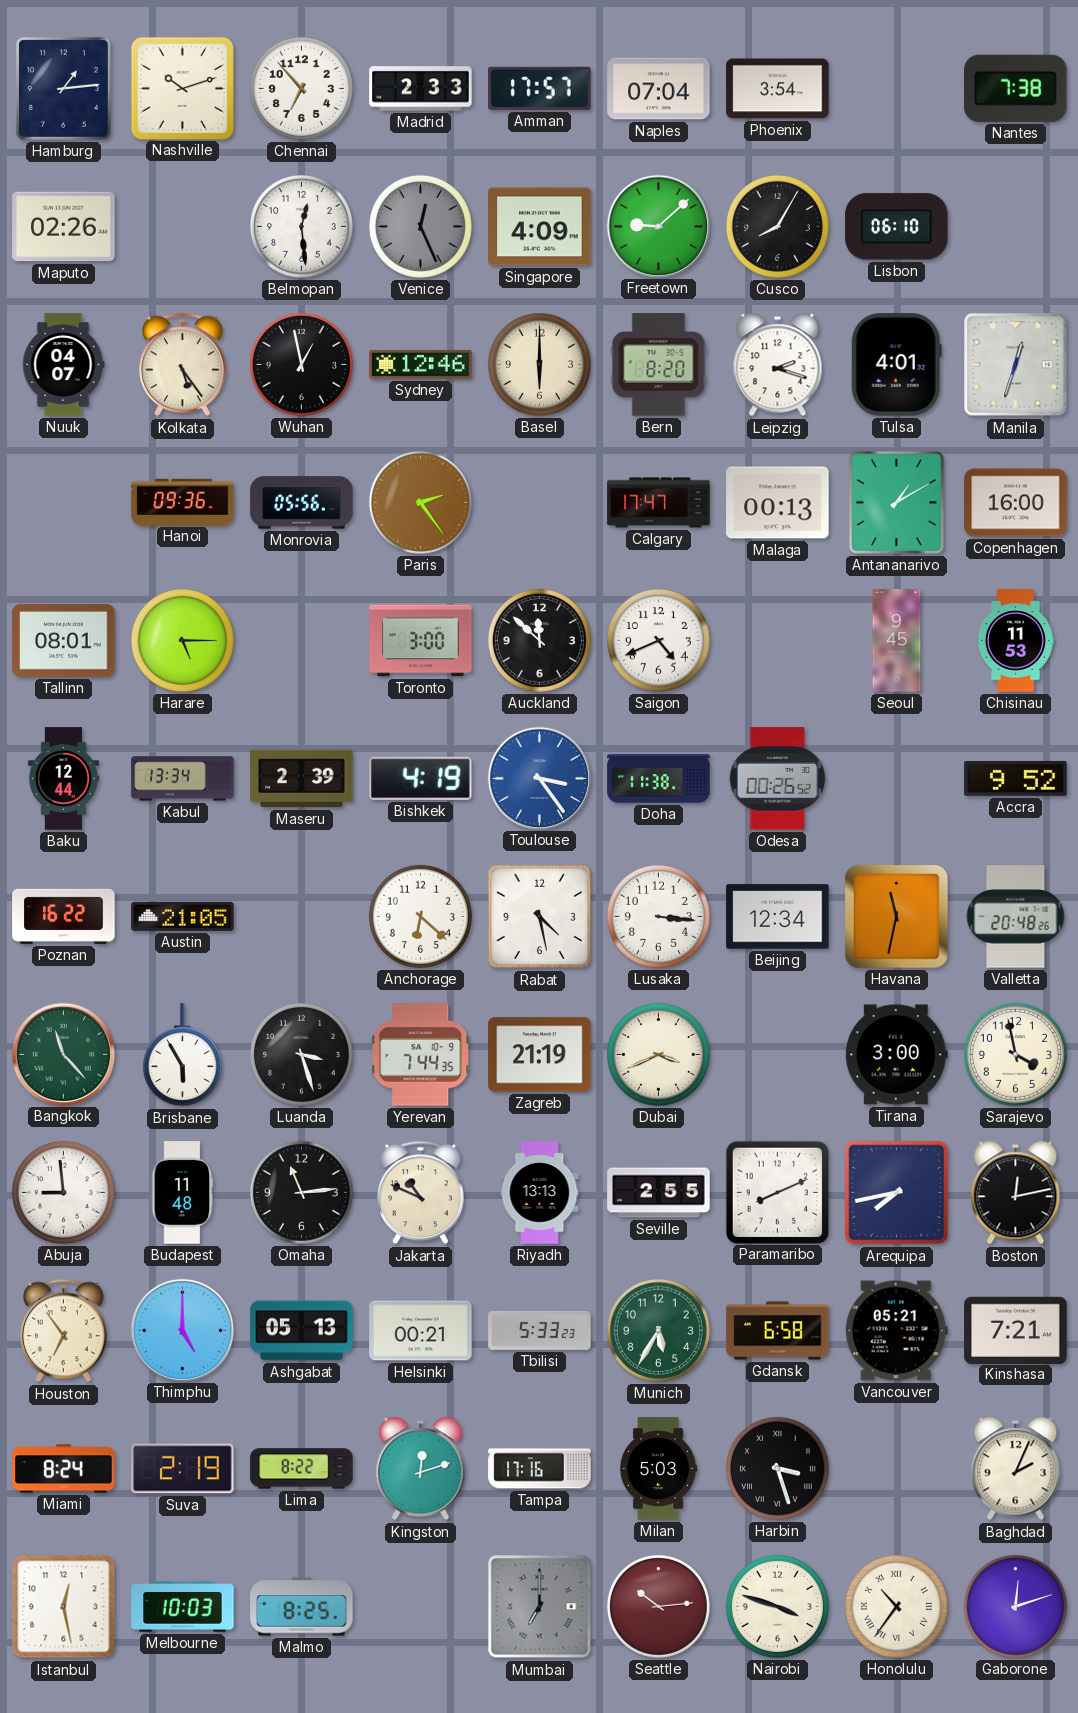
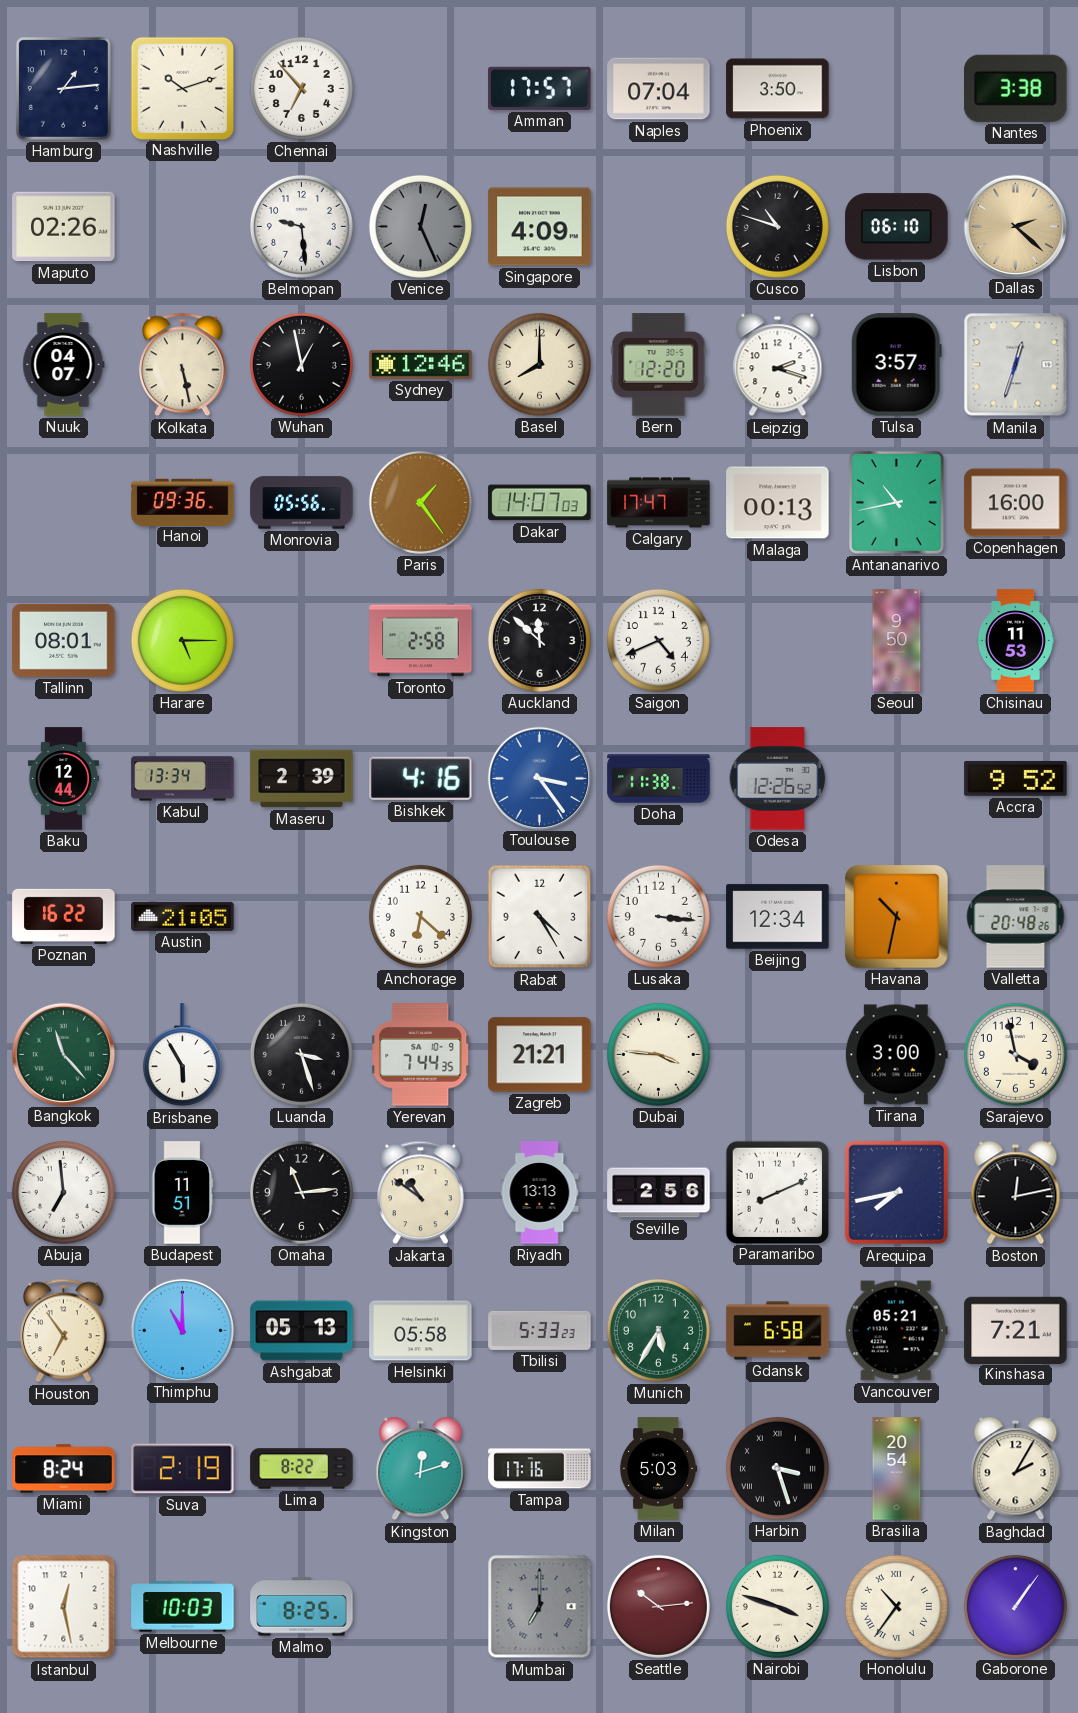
Madrid: 2:33 -> none
Phoenix: 3:54 -> 3:50
Nantes: 7:38 -> 3:38
Belmopan: 12:29 -> 9:29
Freetown: 9:08 -> none
Cusco: 8:05 -> 10:48
Dallas: none -> 2:22
Kolkata: 5:24 -> 5:28
Basel: 6:00 -> 8:00
Bern: 8:20 -> 12:20
Tulsa: 4:01 -> 3:57
Paris: 2:24 -> 1:24
Dakar: none -> 14:07
Antananarivo: 1:10 -> 10:43
Toronto: 3:00 -> 2:58
Seoul: 9:45 -> 9:50
Bishkek: 4:19 -> 4:16
Odesa: 00:26 -> 12:26
Rabat: 4:28 -> 4:25
Havana: 11:32 -> 10:32
Zagreb: 21:19 -> 21:21
Dubai: 3:41 -> 3:46
Abuja: 8:59 -> 6:59
Budapest: 11:48 -> 11:51
Jakarta: 10:49 -> 10:51
Seville: 2:55 -> 2:56
Thimphu: 5:00 -> 11:00
Helsinki: 00:21 -> 05:58
Brasilia: none -> 20:54
Baghdad: 2:04 -> 2:05
Gaborone: 12:12 -> 1:06
